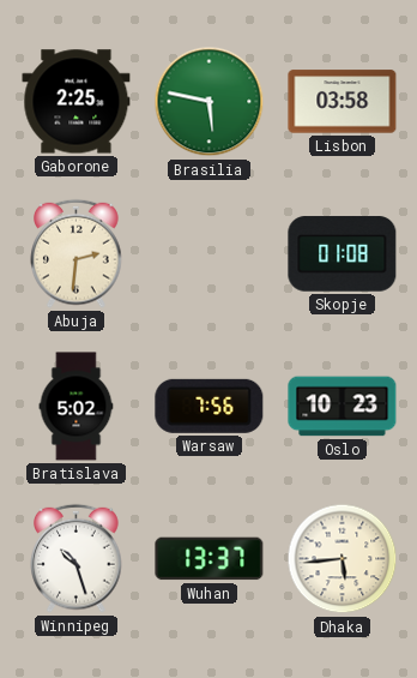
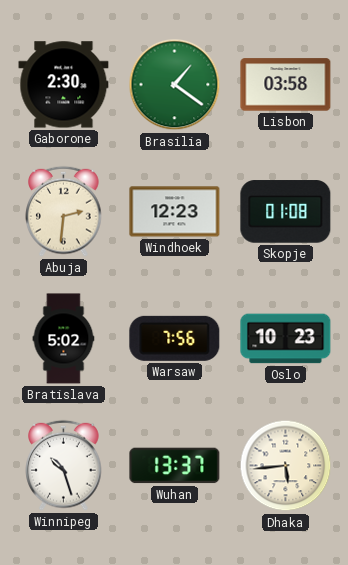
Gaborone: 2:25 -> 2:30
Brasilia: 5:47 -> 1:21
Windhoek: none -> 12:23
